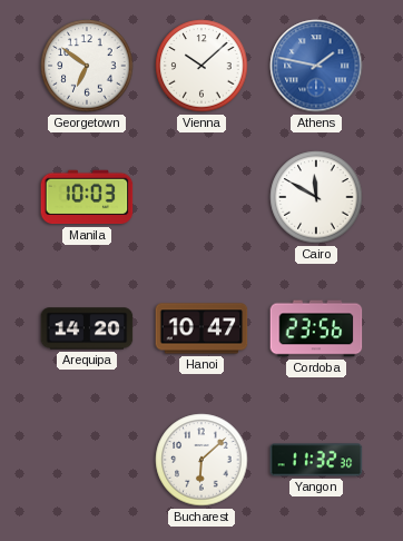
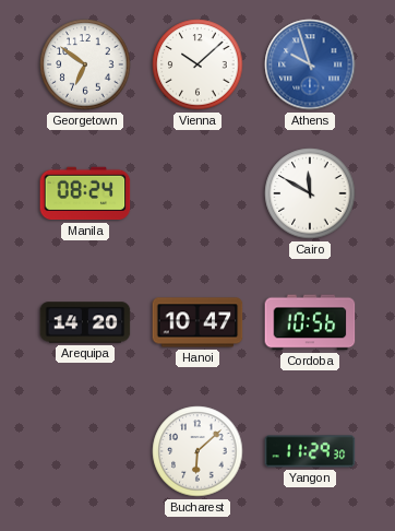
Athens: 1:47 -> 9:57
Manila: 10:03 -> 08:24
Cordoba: 23:56 -> 10:56
Yangon: 11:32 -> 11:29
